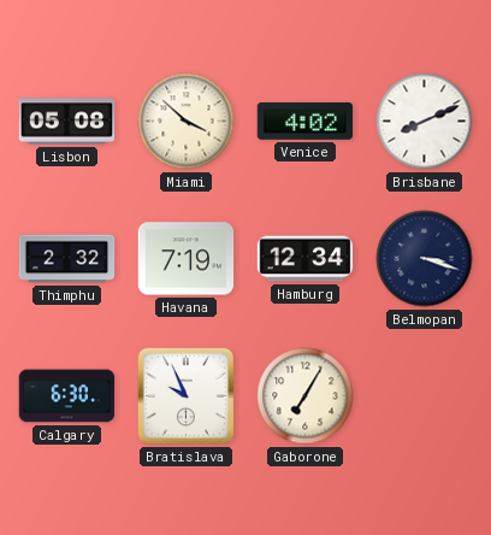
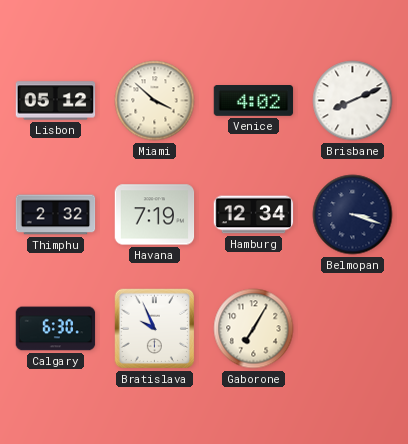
Lisbon: 05:08 -> 05:12
